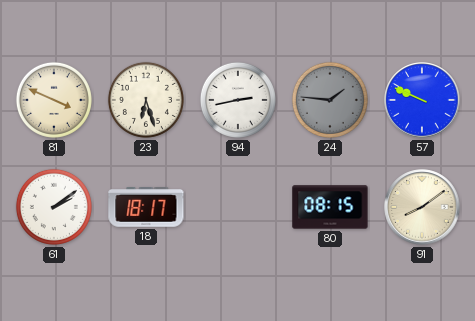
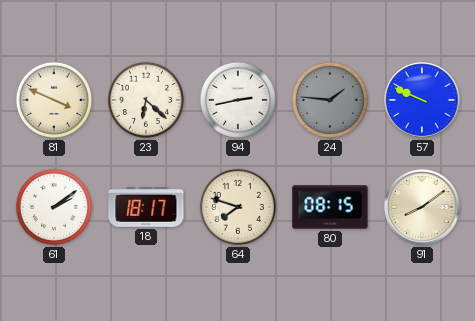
23: 6:27 -> 6:22
64: none -> 7:48
